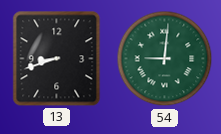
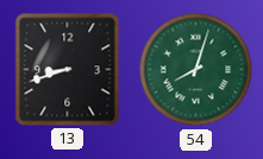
54: 9:01 -> 8:03
